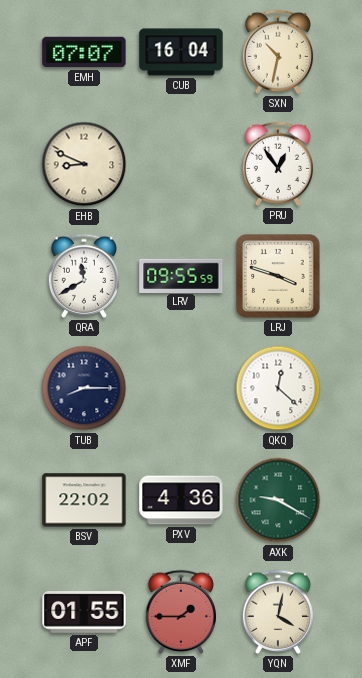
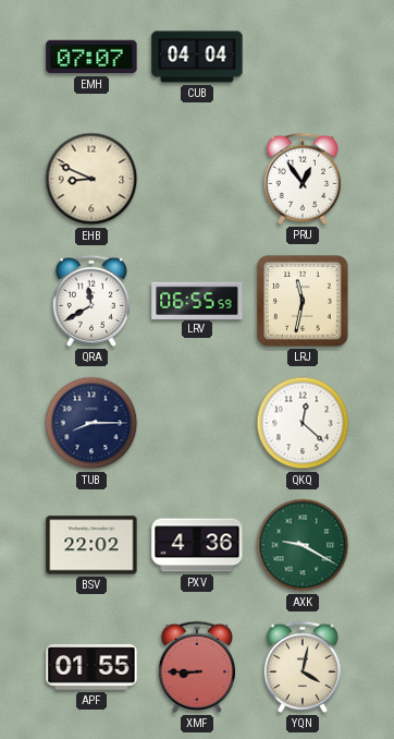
CUB: 16:04 -> 04:04
SXN: 10:32 -> none
LRV: 09:55 -> 06:55
LRJ: 3:48 -> 11:32
XMF: 1:45 -> 8:45
